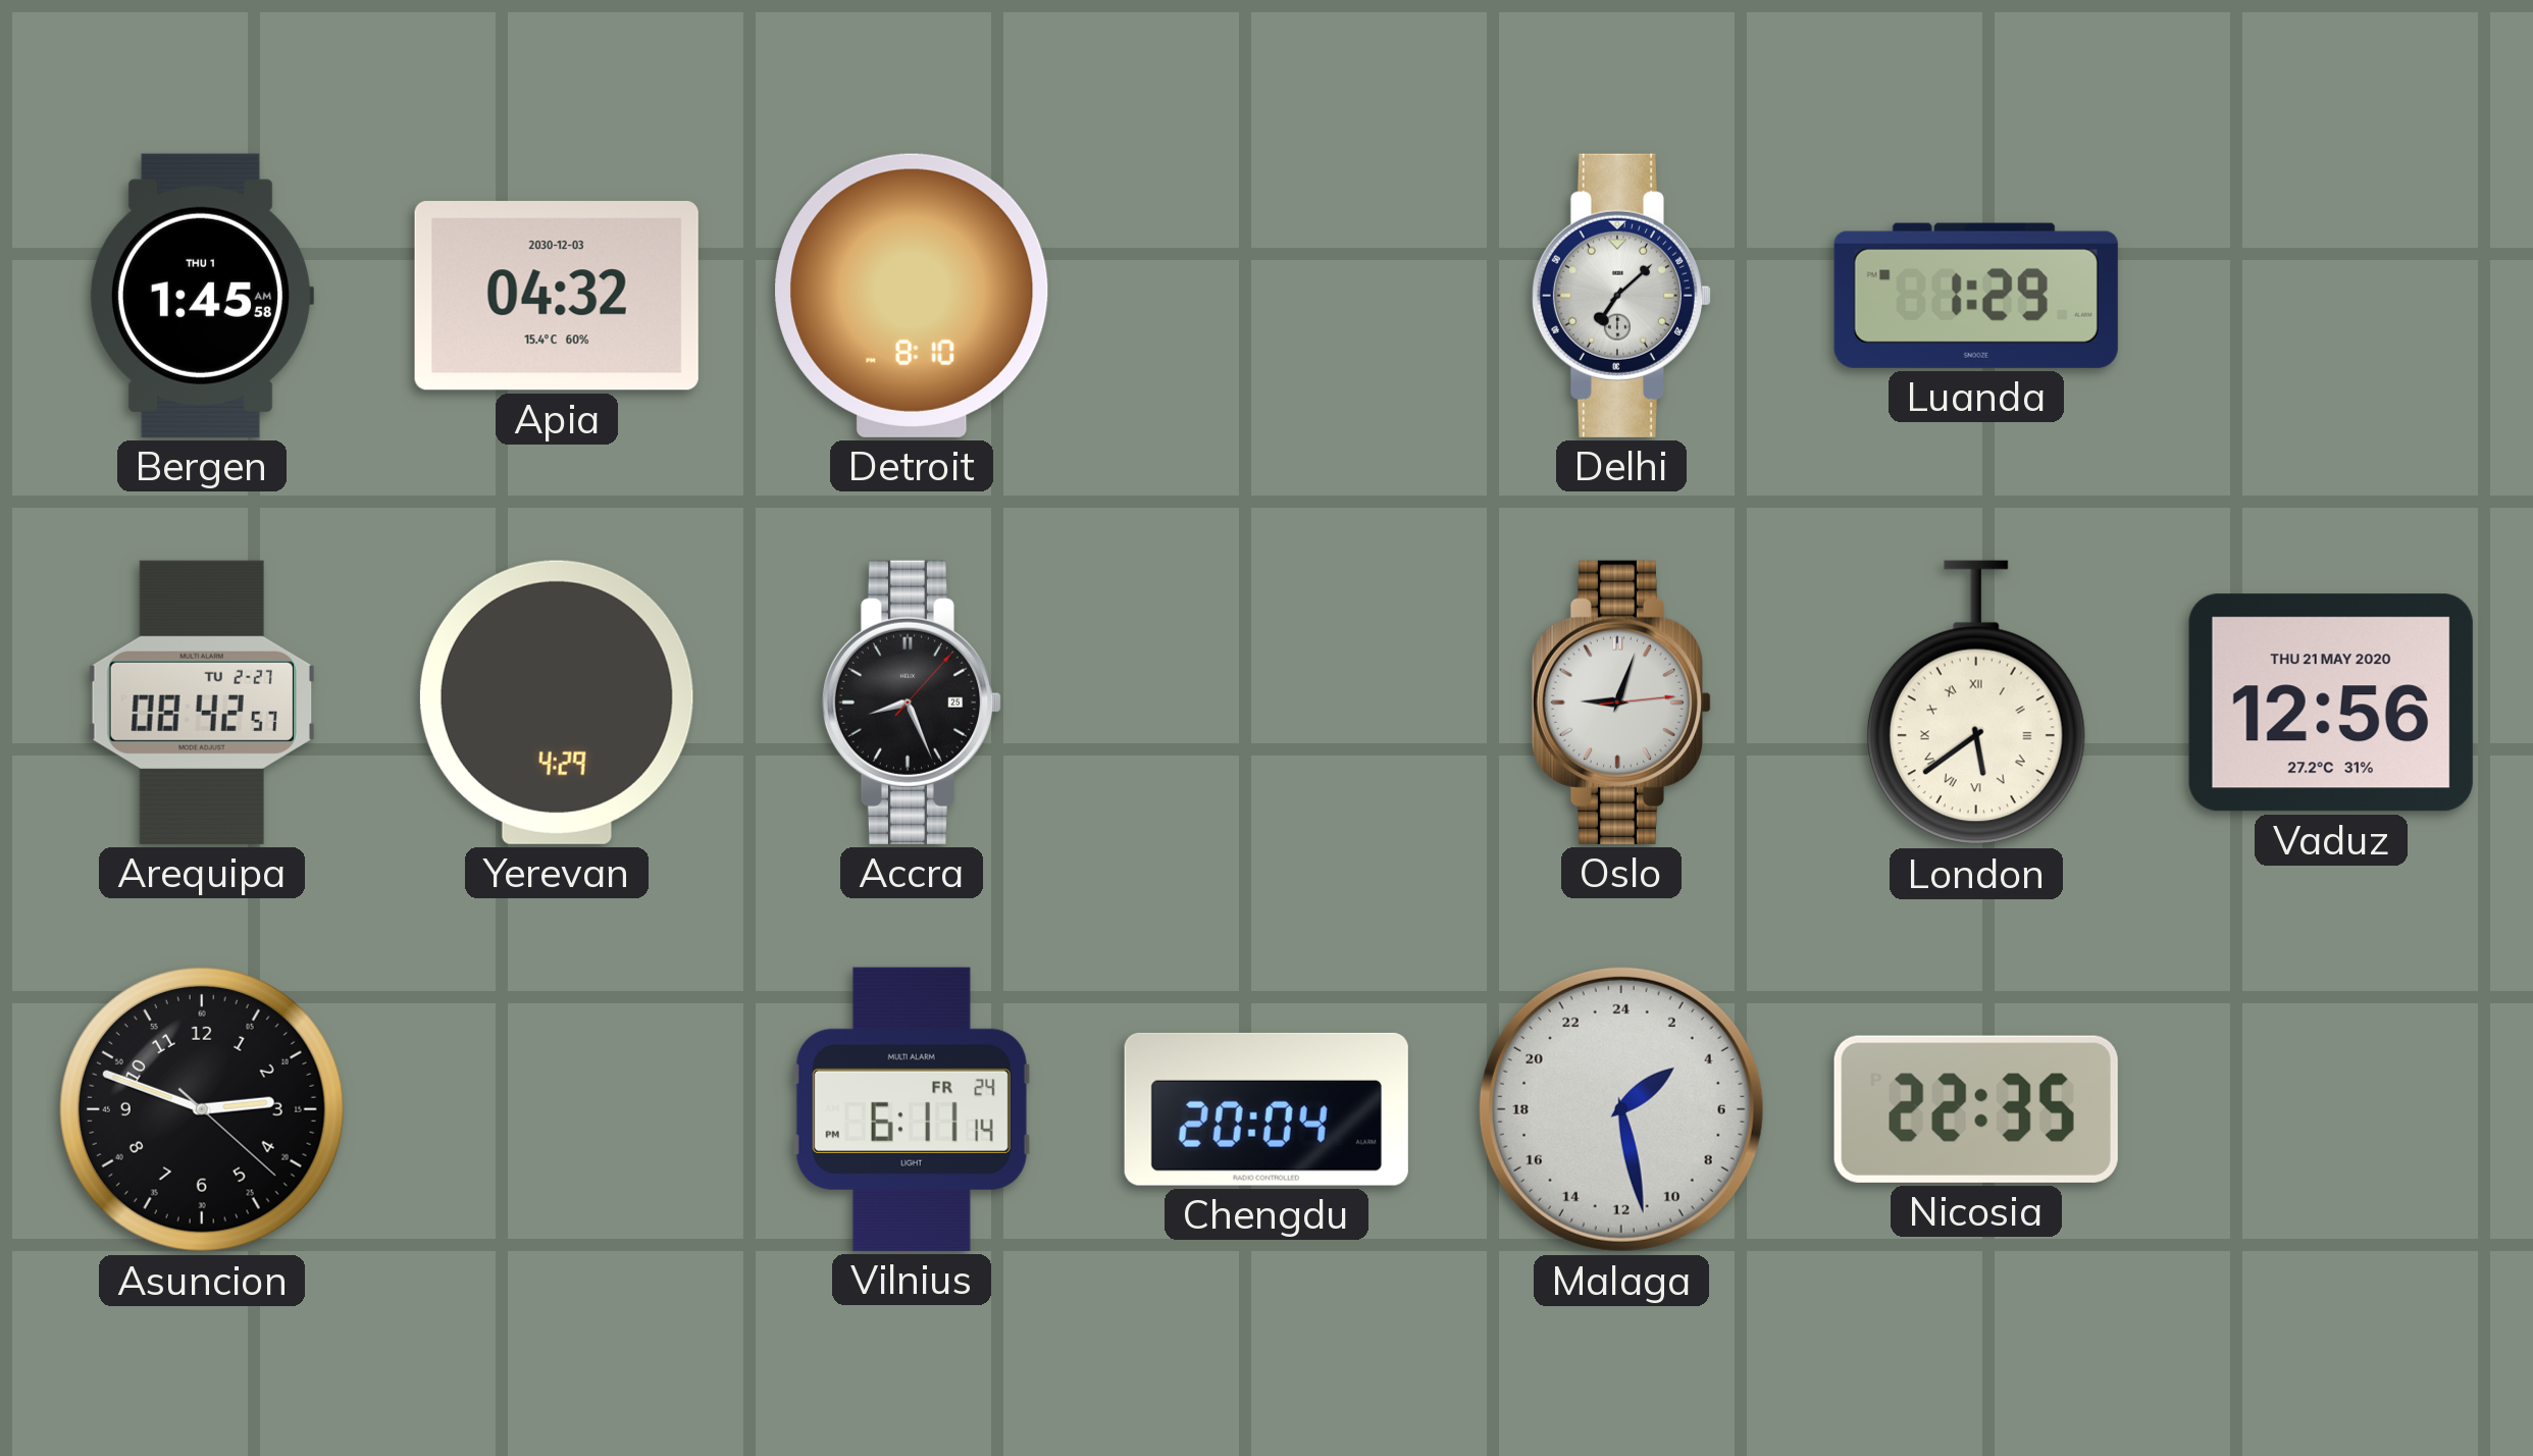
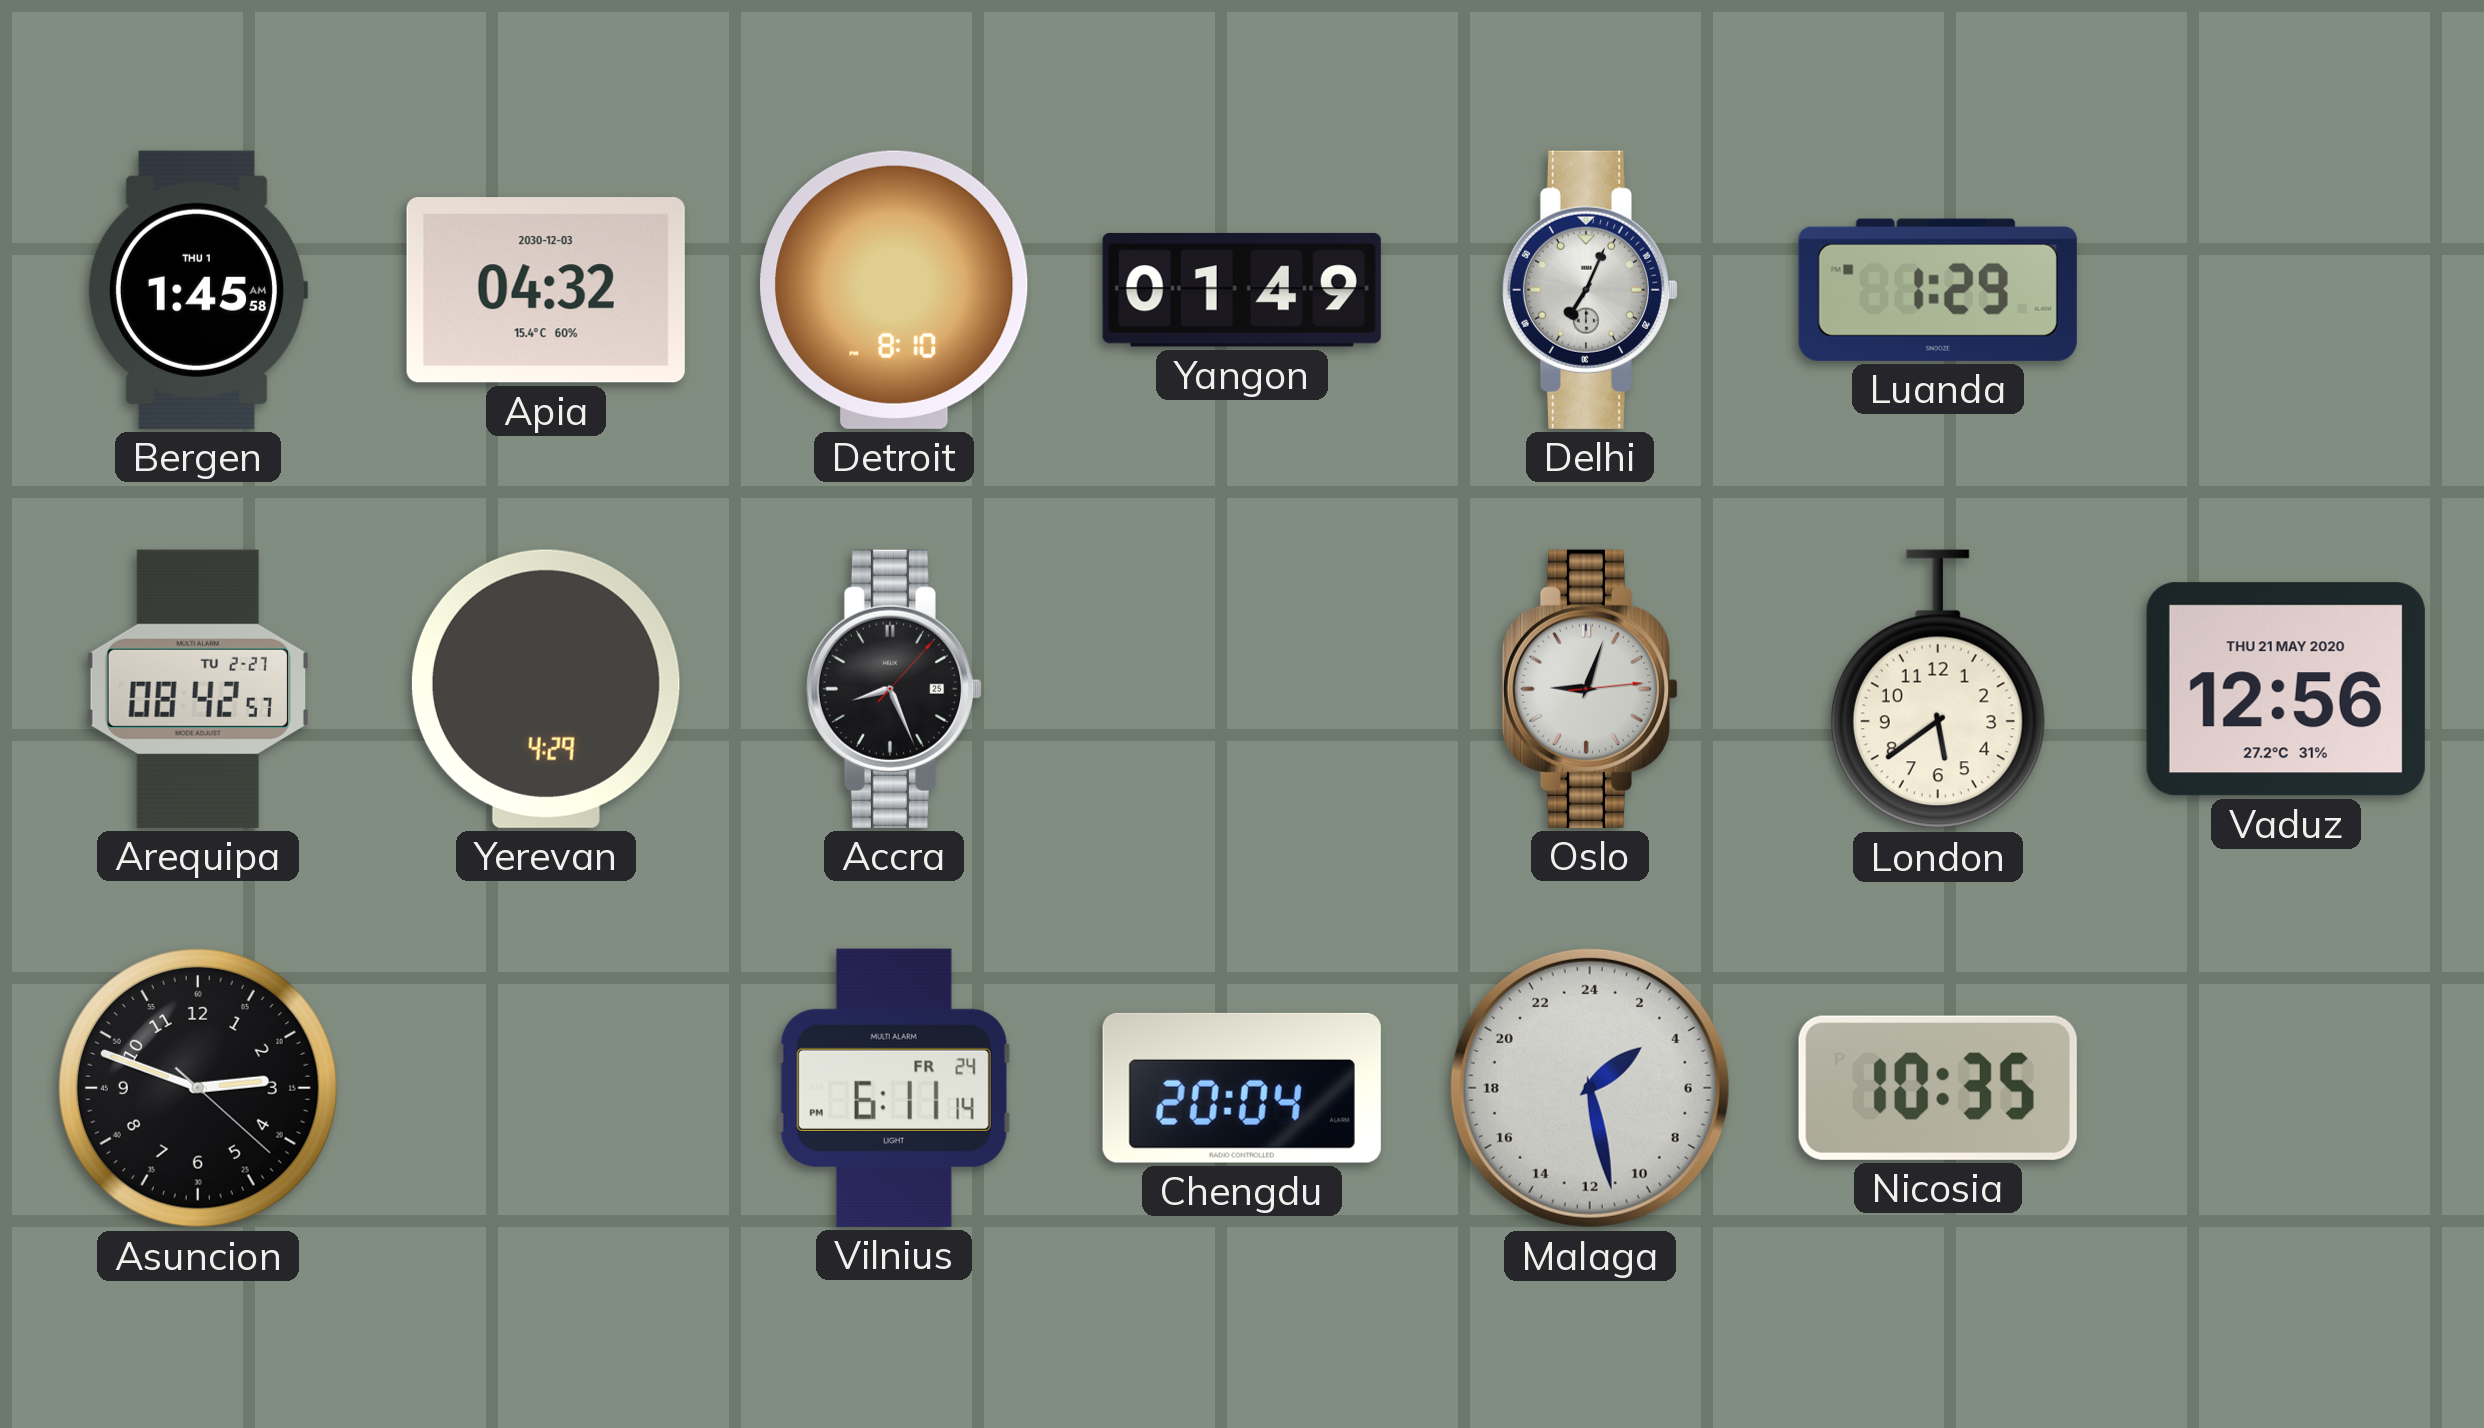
Yangon: none -> 01:49
Delhi: 7:08 -> 7:04
London numerals: Roman -> Arabic
Nicosia: 22:35 -> 10:35
